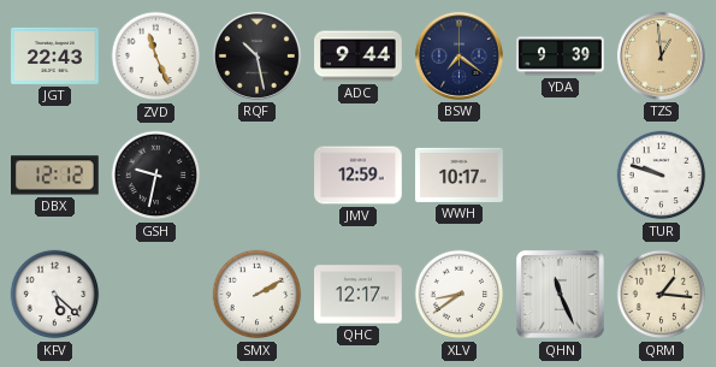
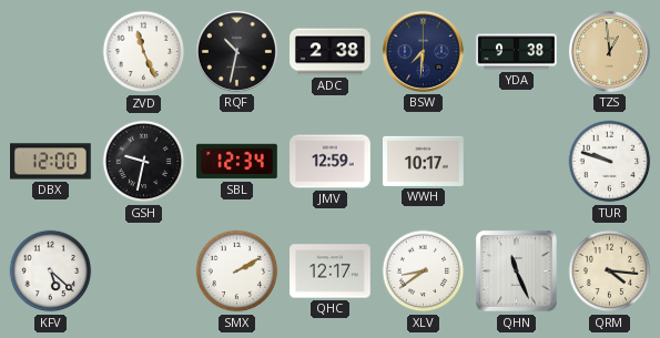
JGT: 22:43 -> none
RQF: 10:28 -> 10:32
ADC: 9:44 -> 2:38
BSW: 7:21 -> 7:31
YDA: 9:39 -> 9:38
DBX: 12:12 -> 12:00
SBL: none -> 12:34
QRM: 1:16 -> 4:16
